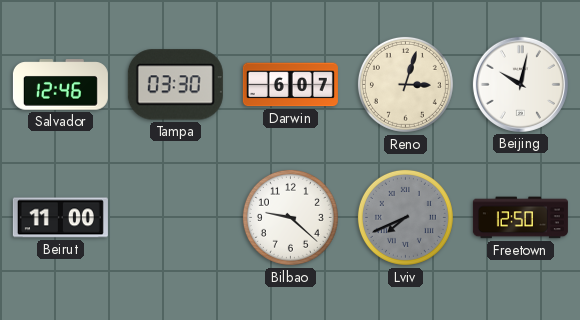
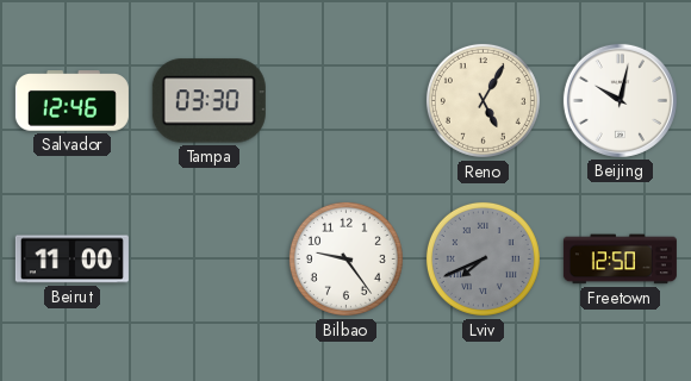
Darwin: 6:07 -> none
Reno: 3:03 -> 5:05
Bilbao: 9:22 -> 9:24
